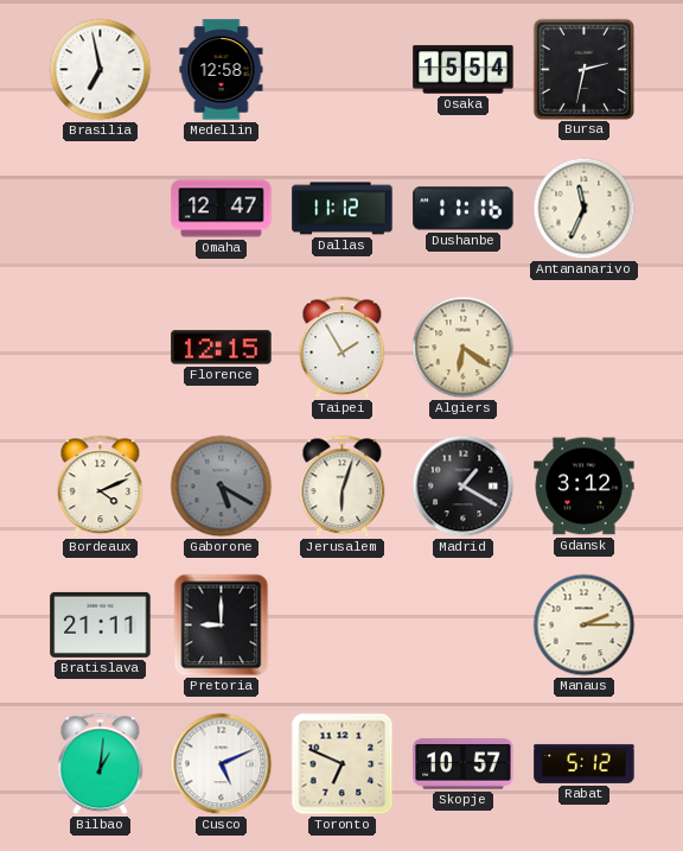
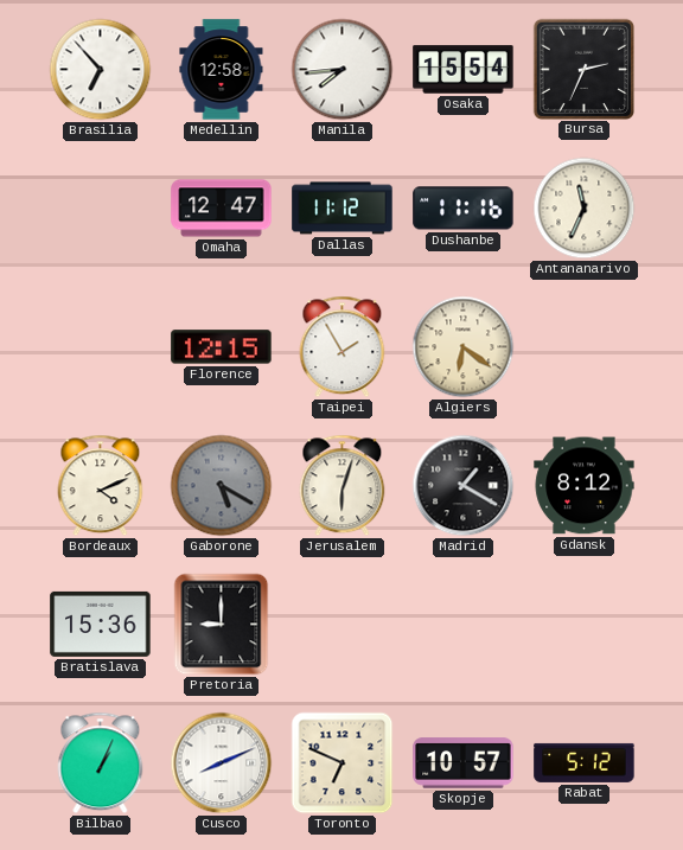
Brasilia: 6:58 -> 6:53
Manila: none -> 7:44
Bursa: 2:32 -> 2:34
Gdansk: 3:12 -> 8:12
Bratislava: 21:11 -> 15:36
Manaus: 2:15 -> none
Bilbao: 1:01 -> 1:04
Cusco: 5:11 -> 8:11
